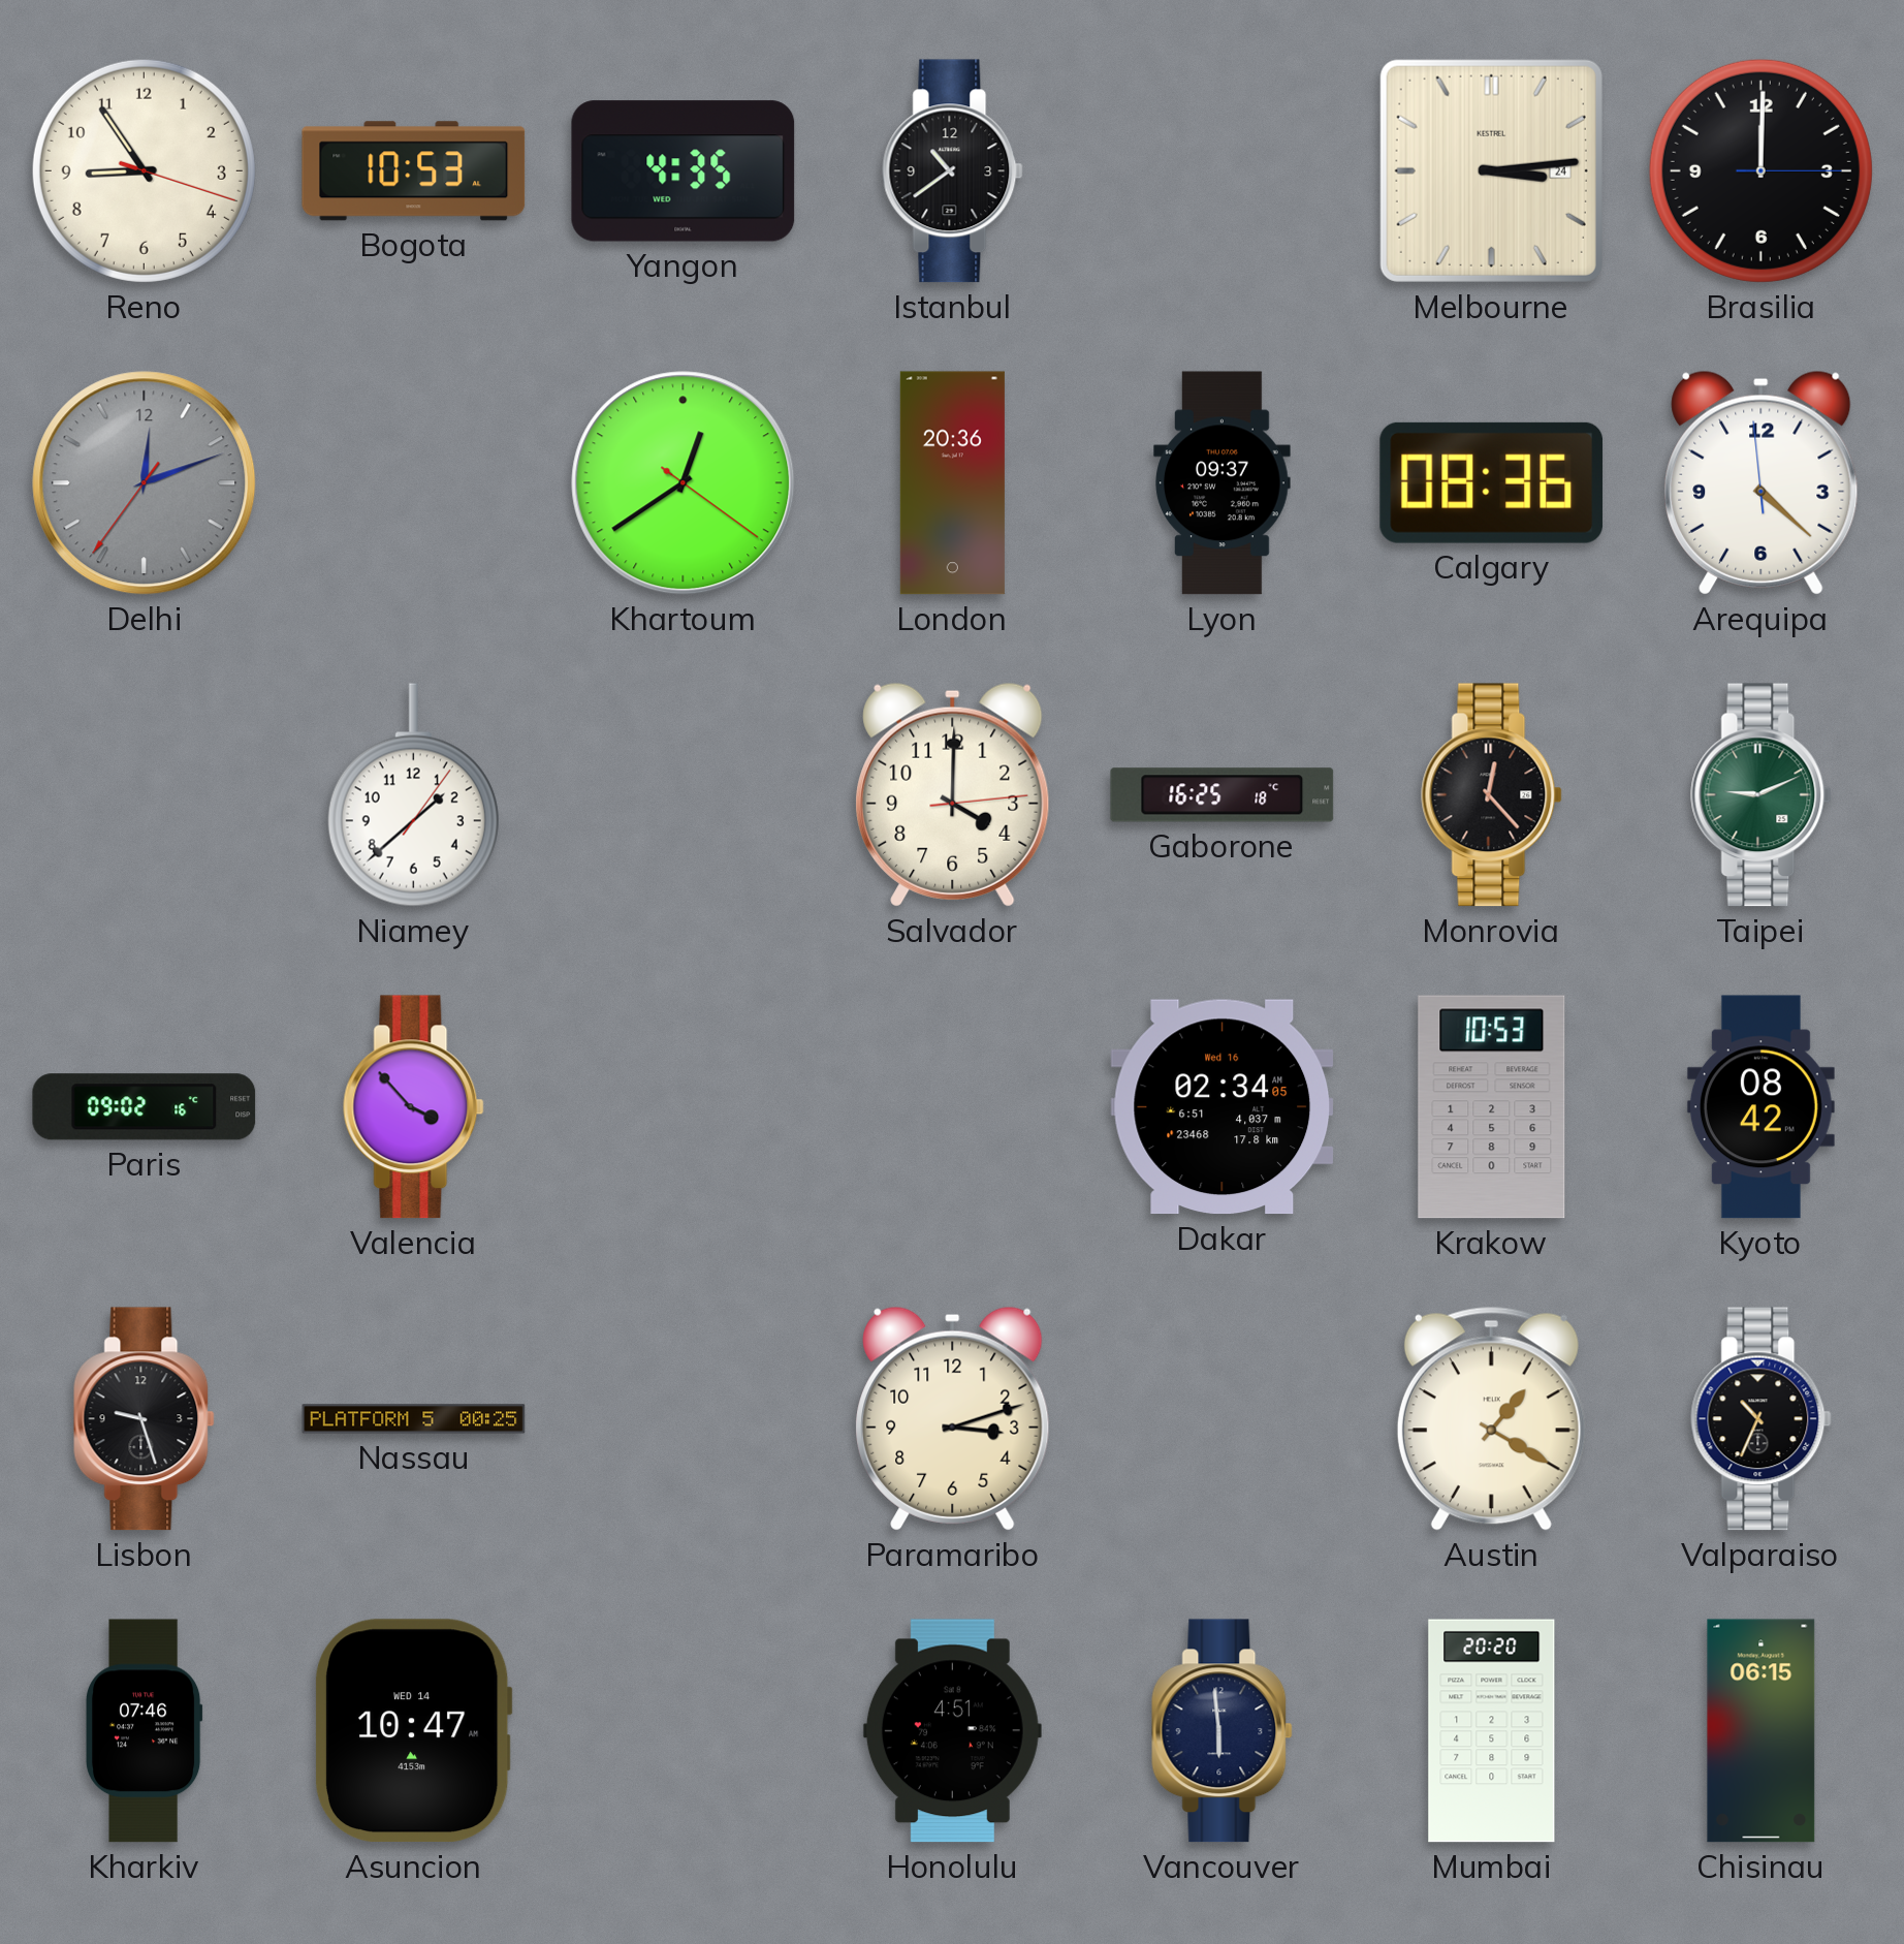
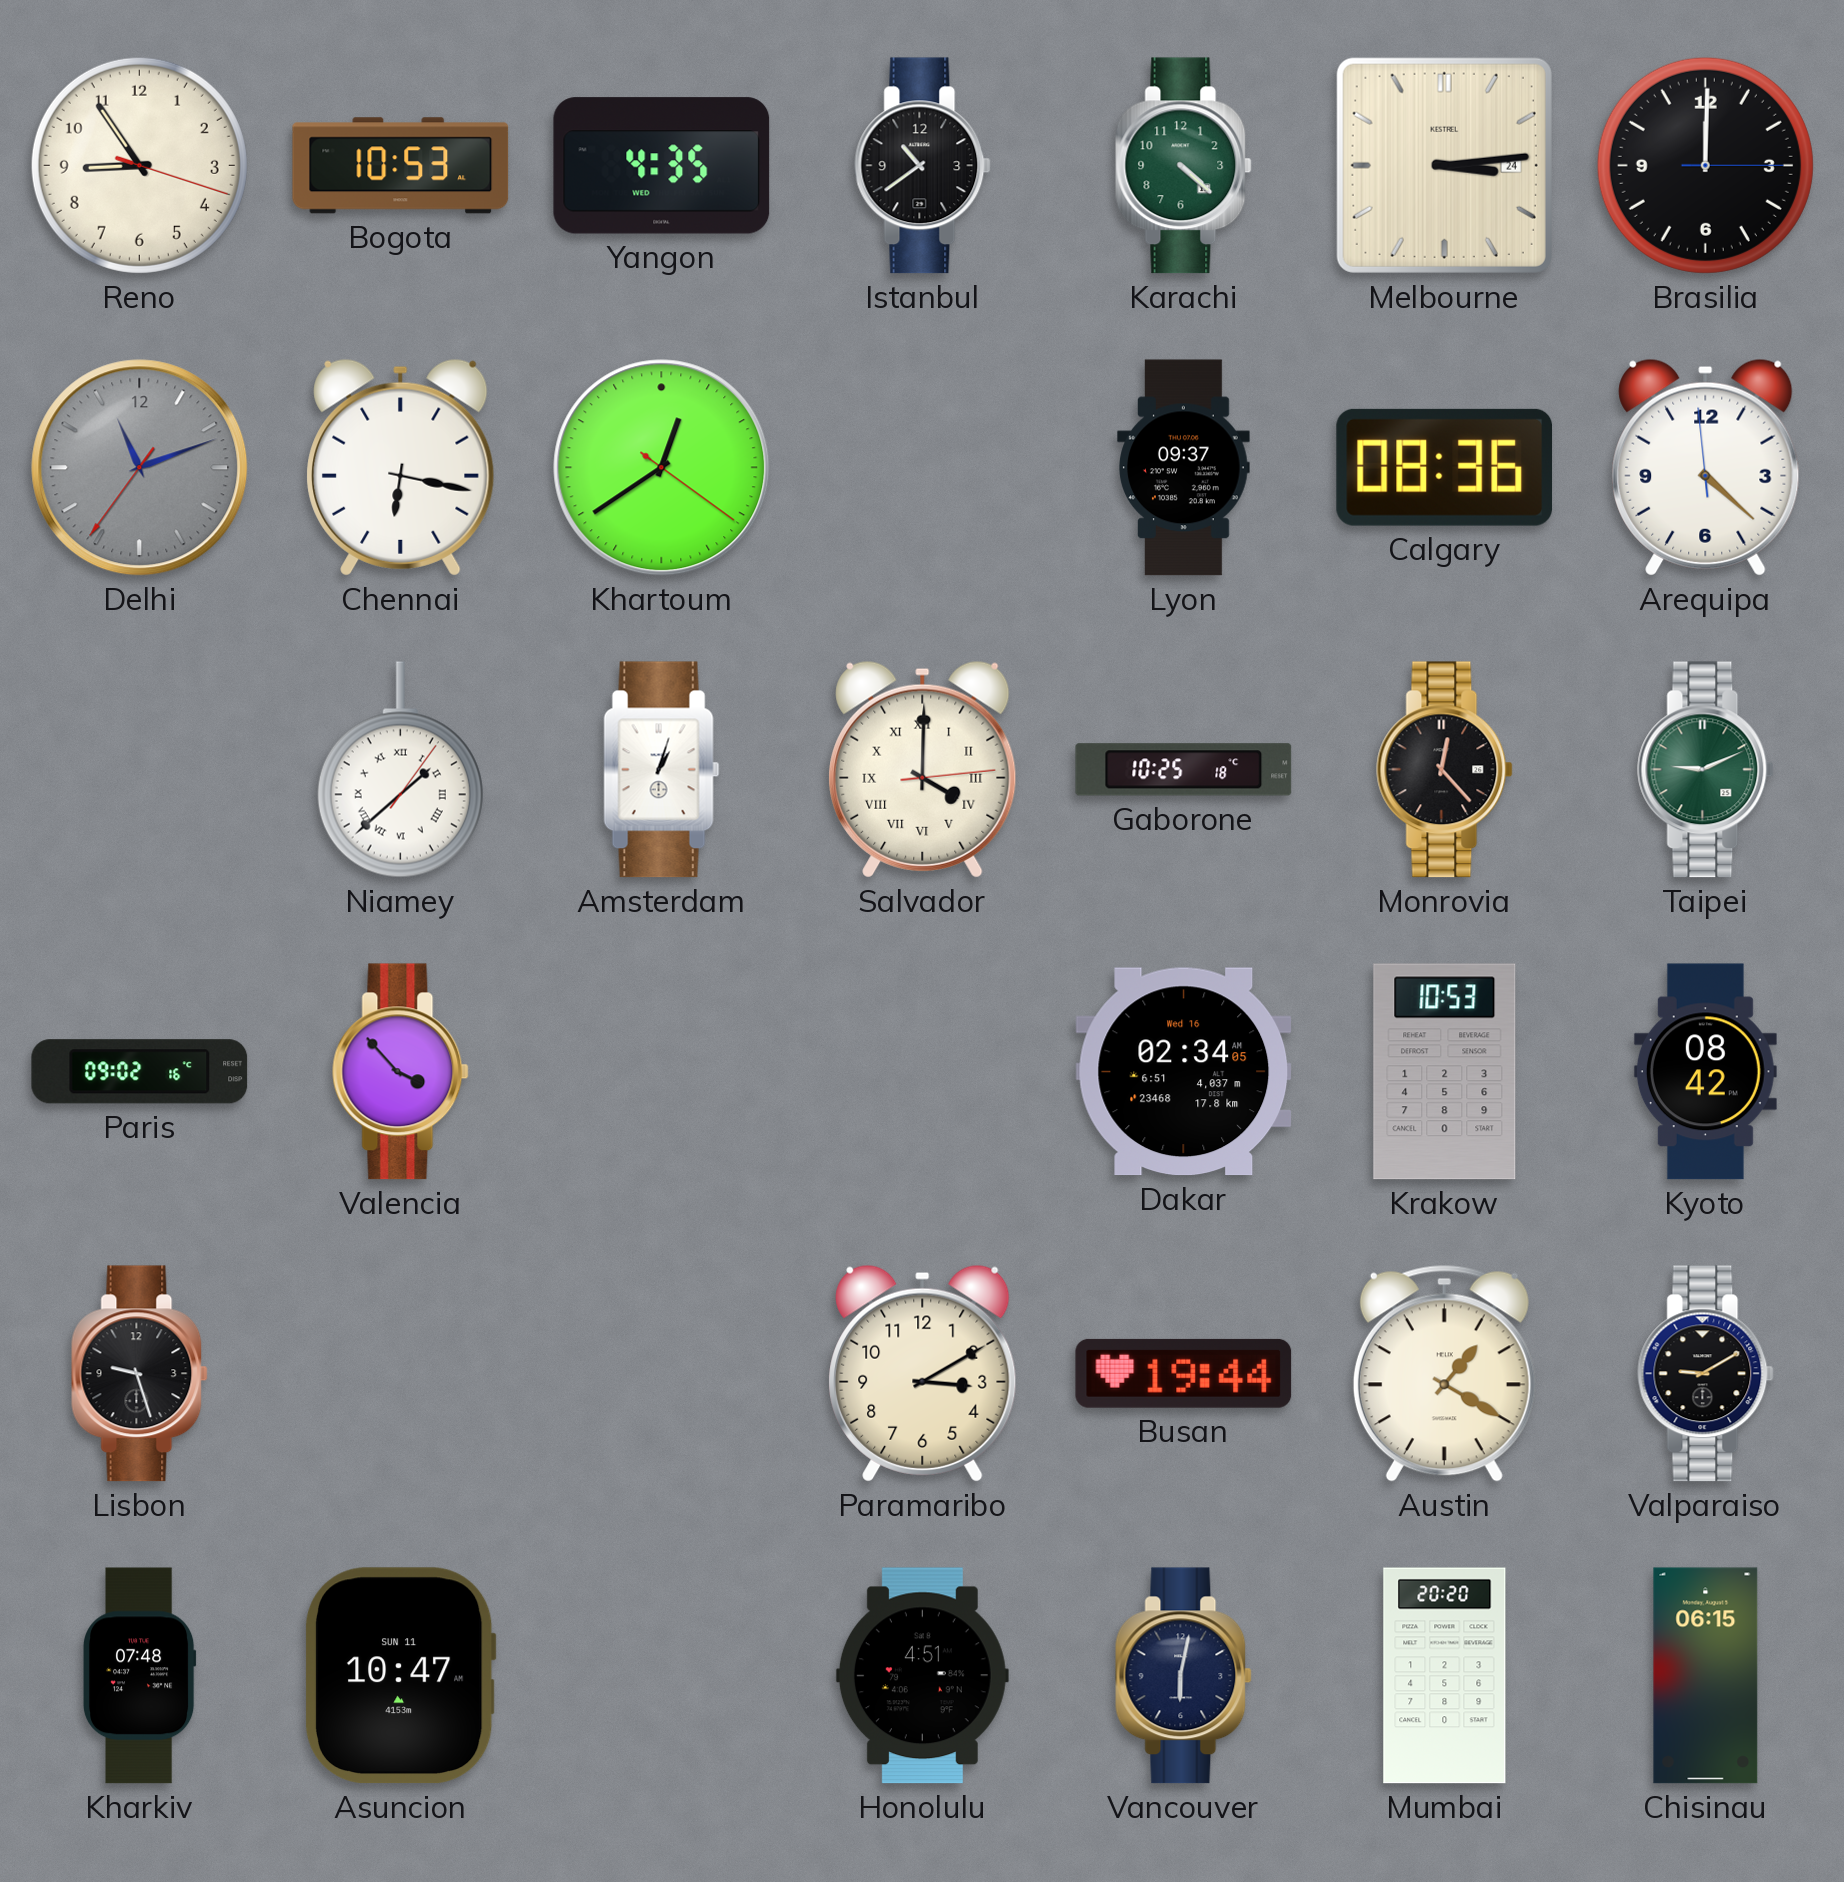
Karachi: none -> 4:22
Delhi: 12:11 -> 11:11
Chennai: none -> 6:17
London: 20:36 -> none
Niamey numerals: Arabic -> Roman
Amsterdam: none -> 1:03
Salvador numerals: Arabic -> Roman
Gaborone: 16:25 -> 10:25
Nassau: 00:25 -> none
Paramaribo: 3:12 -> 3:10
Busan: none -> 19:44
Valparaiso: 10:34 -> 9:10
Kharkiv: 07:46 -> 07:48
Asuncion date: WED 14 -> SUN 11
Vancouver: 5:59 -> 6:02
